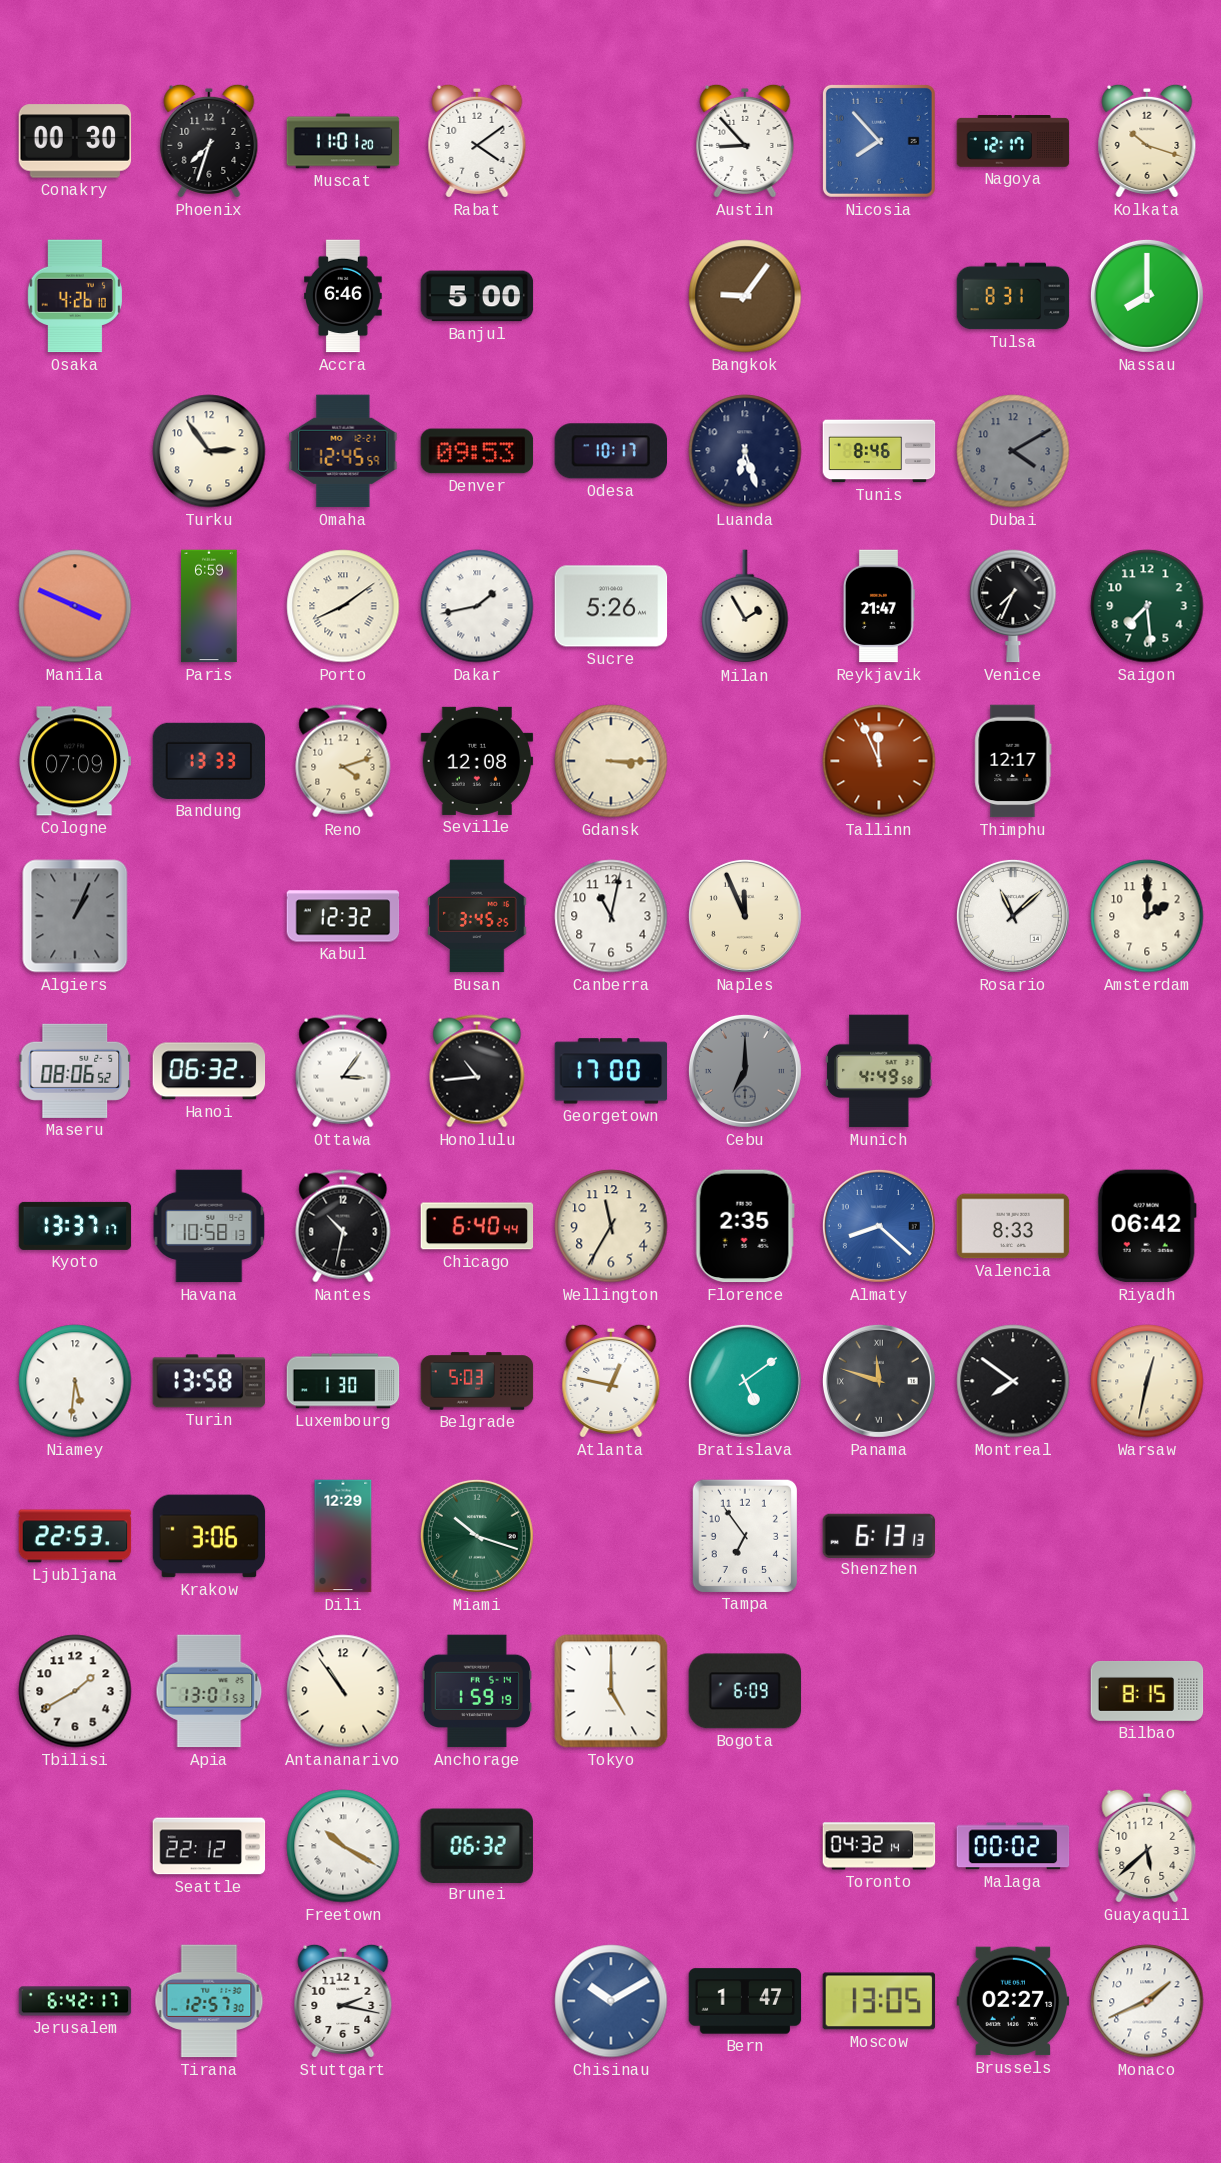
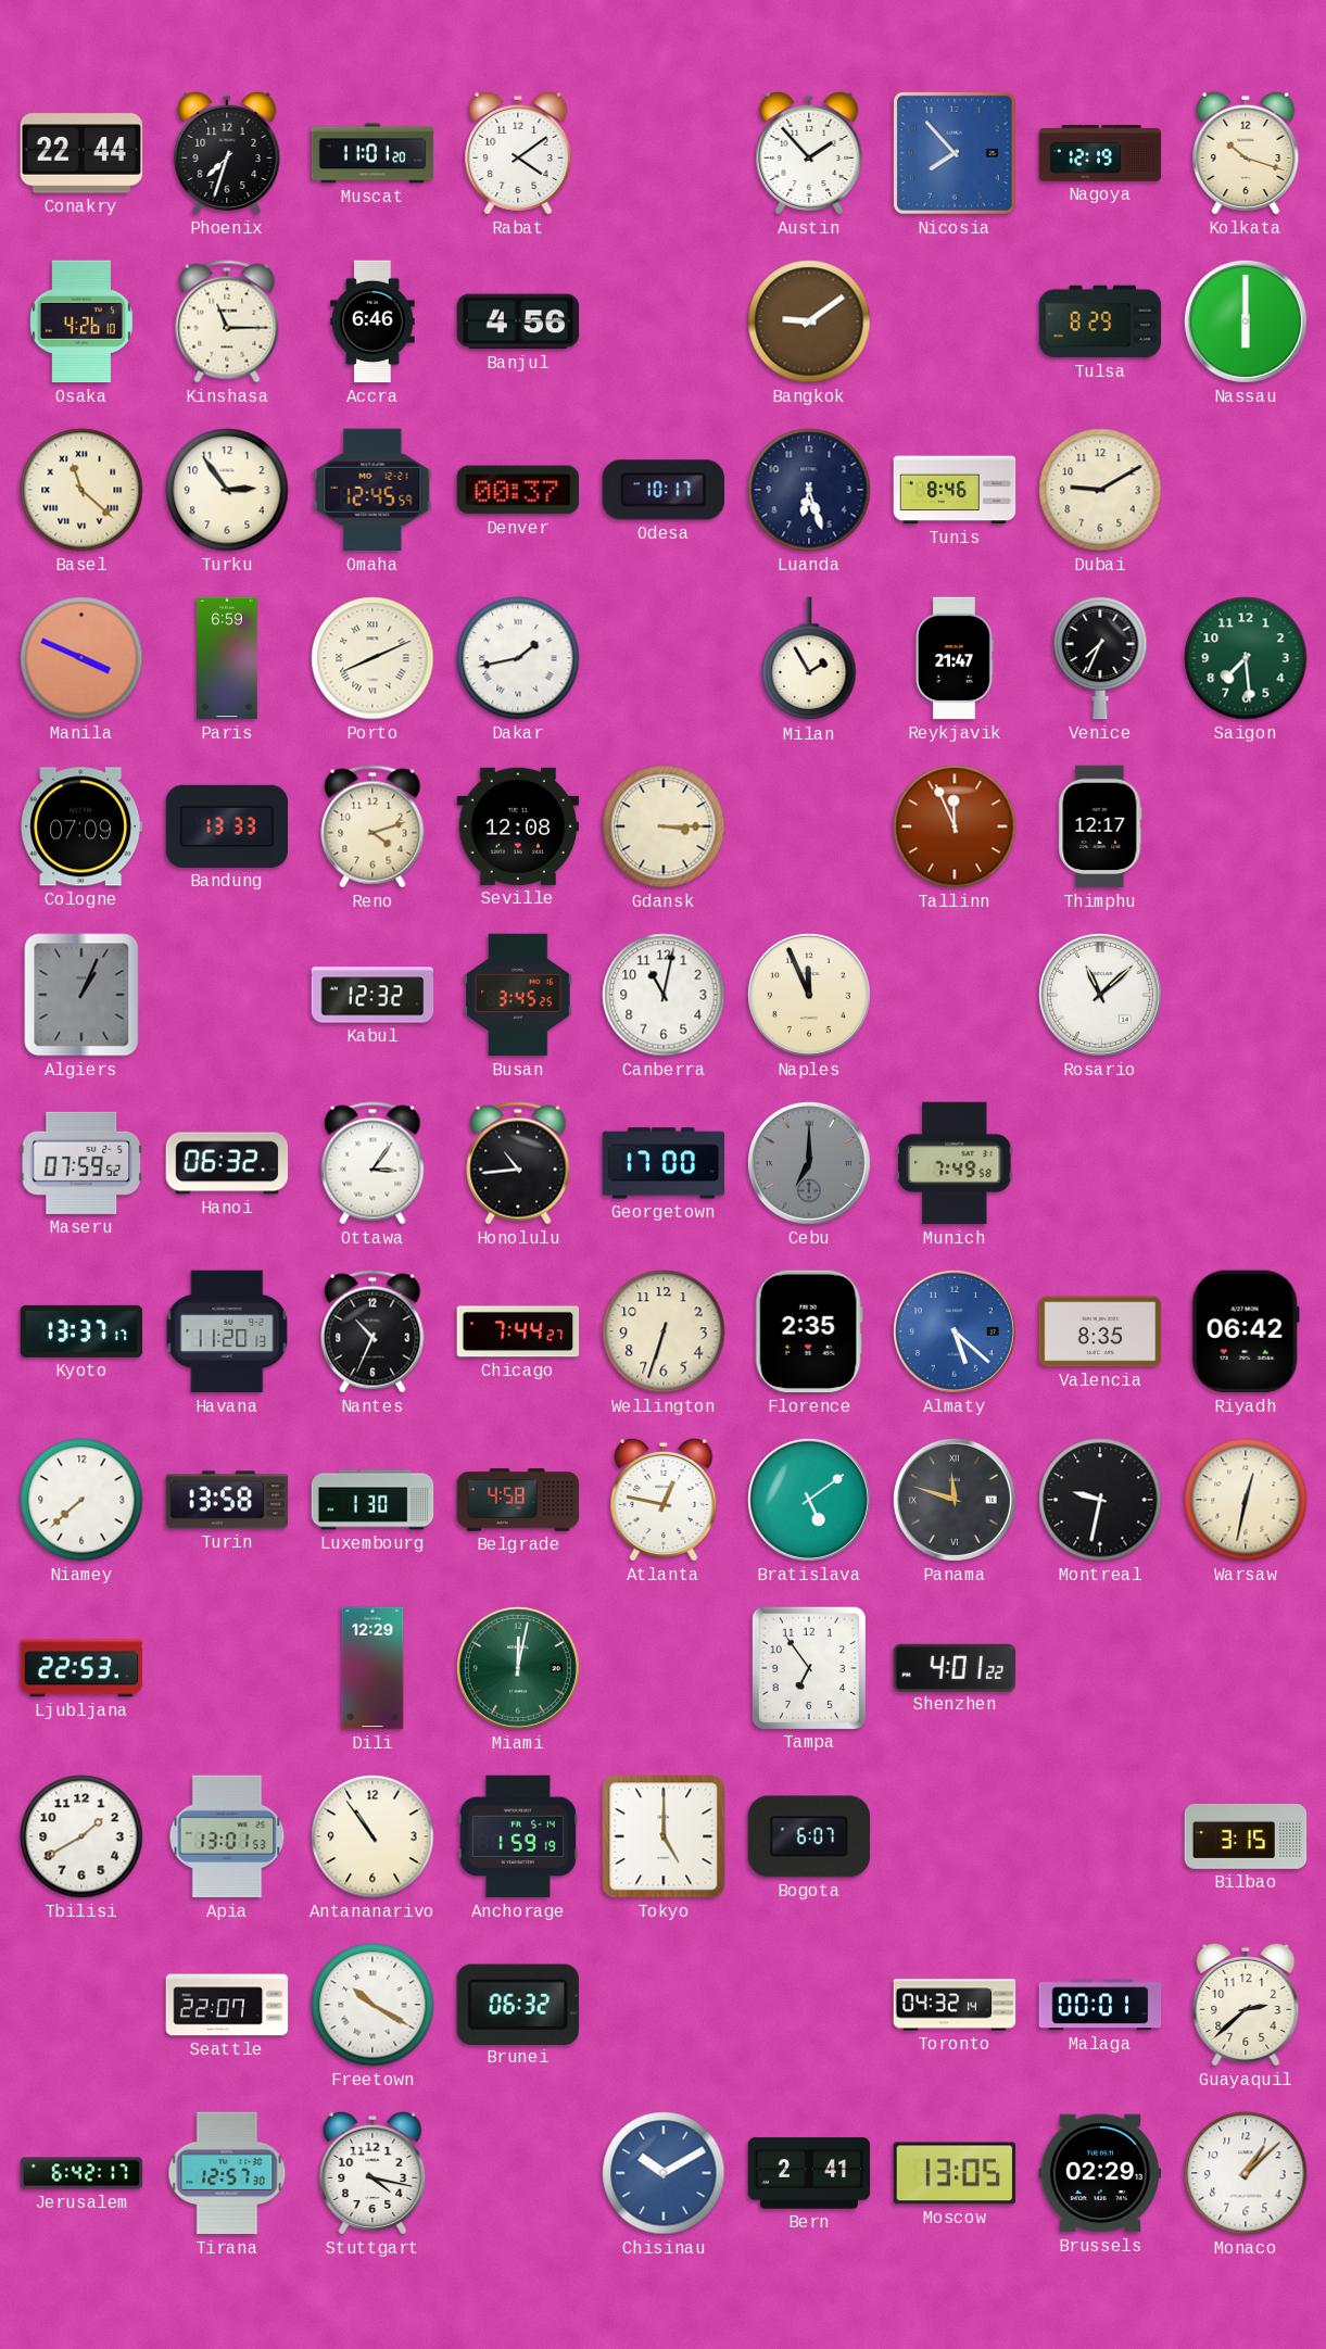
Conakry: 00:30 -> 22:44
Austin: 8:53 -> 1:53
Nagoya: 12:17 -> 12:19
Kinshasa: none -> 11:15
Banjul: 5:00 -> 4:56
Bangkok: 9:06 -> 9:09
Tulsa: 8:31 -> 8:29
Nassau: 8:00 -> 6:00
Basel: none -> 11:22
Denver: 09:53 -> 00:37
Dubai: 4:10 -> 9:10
Dubai dial: grey -> cream
Porto: 8:09 -> 8:11
Sucre: 5:26 -> none
Amsterdam: 2:00 -> none
Maseru: 08:06 -> 07:59
Munich: 4:49 -> 7:49
Havana: 10:58 -> 11:20
Nantes: 10:32 -> 10:34
Chicago: 6:40 -> 7:44
Wellington: 11:35 -> 6:33
Almaty: 8:22 -> 5:22
Valencia: 8:33 -> 8:35
Niamey: 5:31 -> 7:38
Belgrade: 5:03 -> 4:58
Montreal: 7:51 -> 9:32
Krakow: 3:06 -> none
Miami: 10:18 -> 12:02
Shenzhen: 6:13 -> 4:01
Bogota: 6:09 -> 6:07
Bilbao: 8:15 -> 3:15
Seattle: 22:12 -> 22:07
Malaga: 00:02 -> 00:01
Guayaquil: 5:38 -> 2:38
Stuttgart: 2:17 -> 4:17
Bern: 1:47 -> 2:41
Brussels: 02:27 -> 02:29
Monaco: 1:41 -> 1:08
